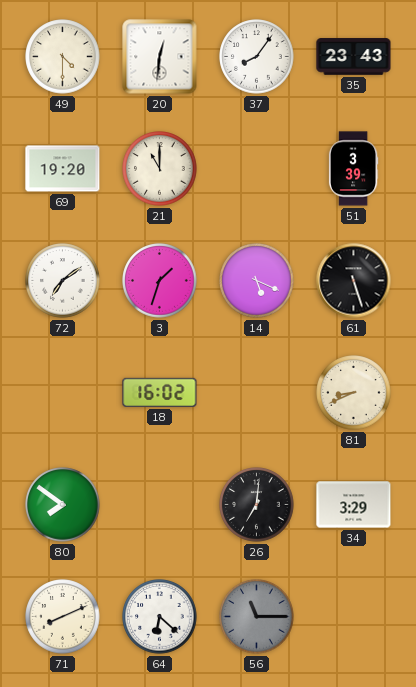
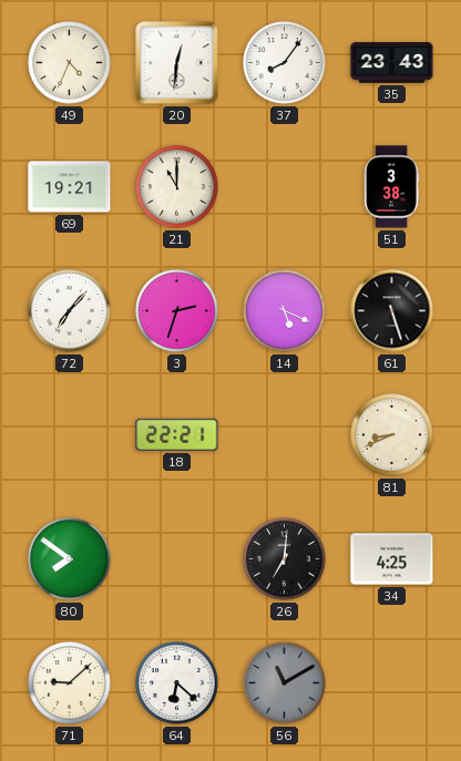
49: 4:30 -> 4:34
69: 19:20 -> 19:21
51: 3:39 -> 3:38
72: 7:09 -> 7:07
3: 1:33 -> 2:33
18: 16:02 -> 22:21
34: 3:29 -> 4:25
71: 8:11 -> 9:08
56: 11:15 -> 11:10
